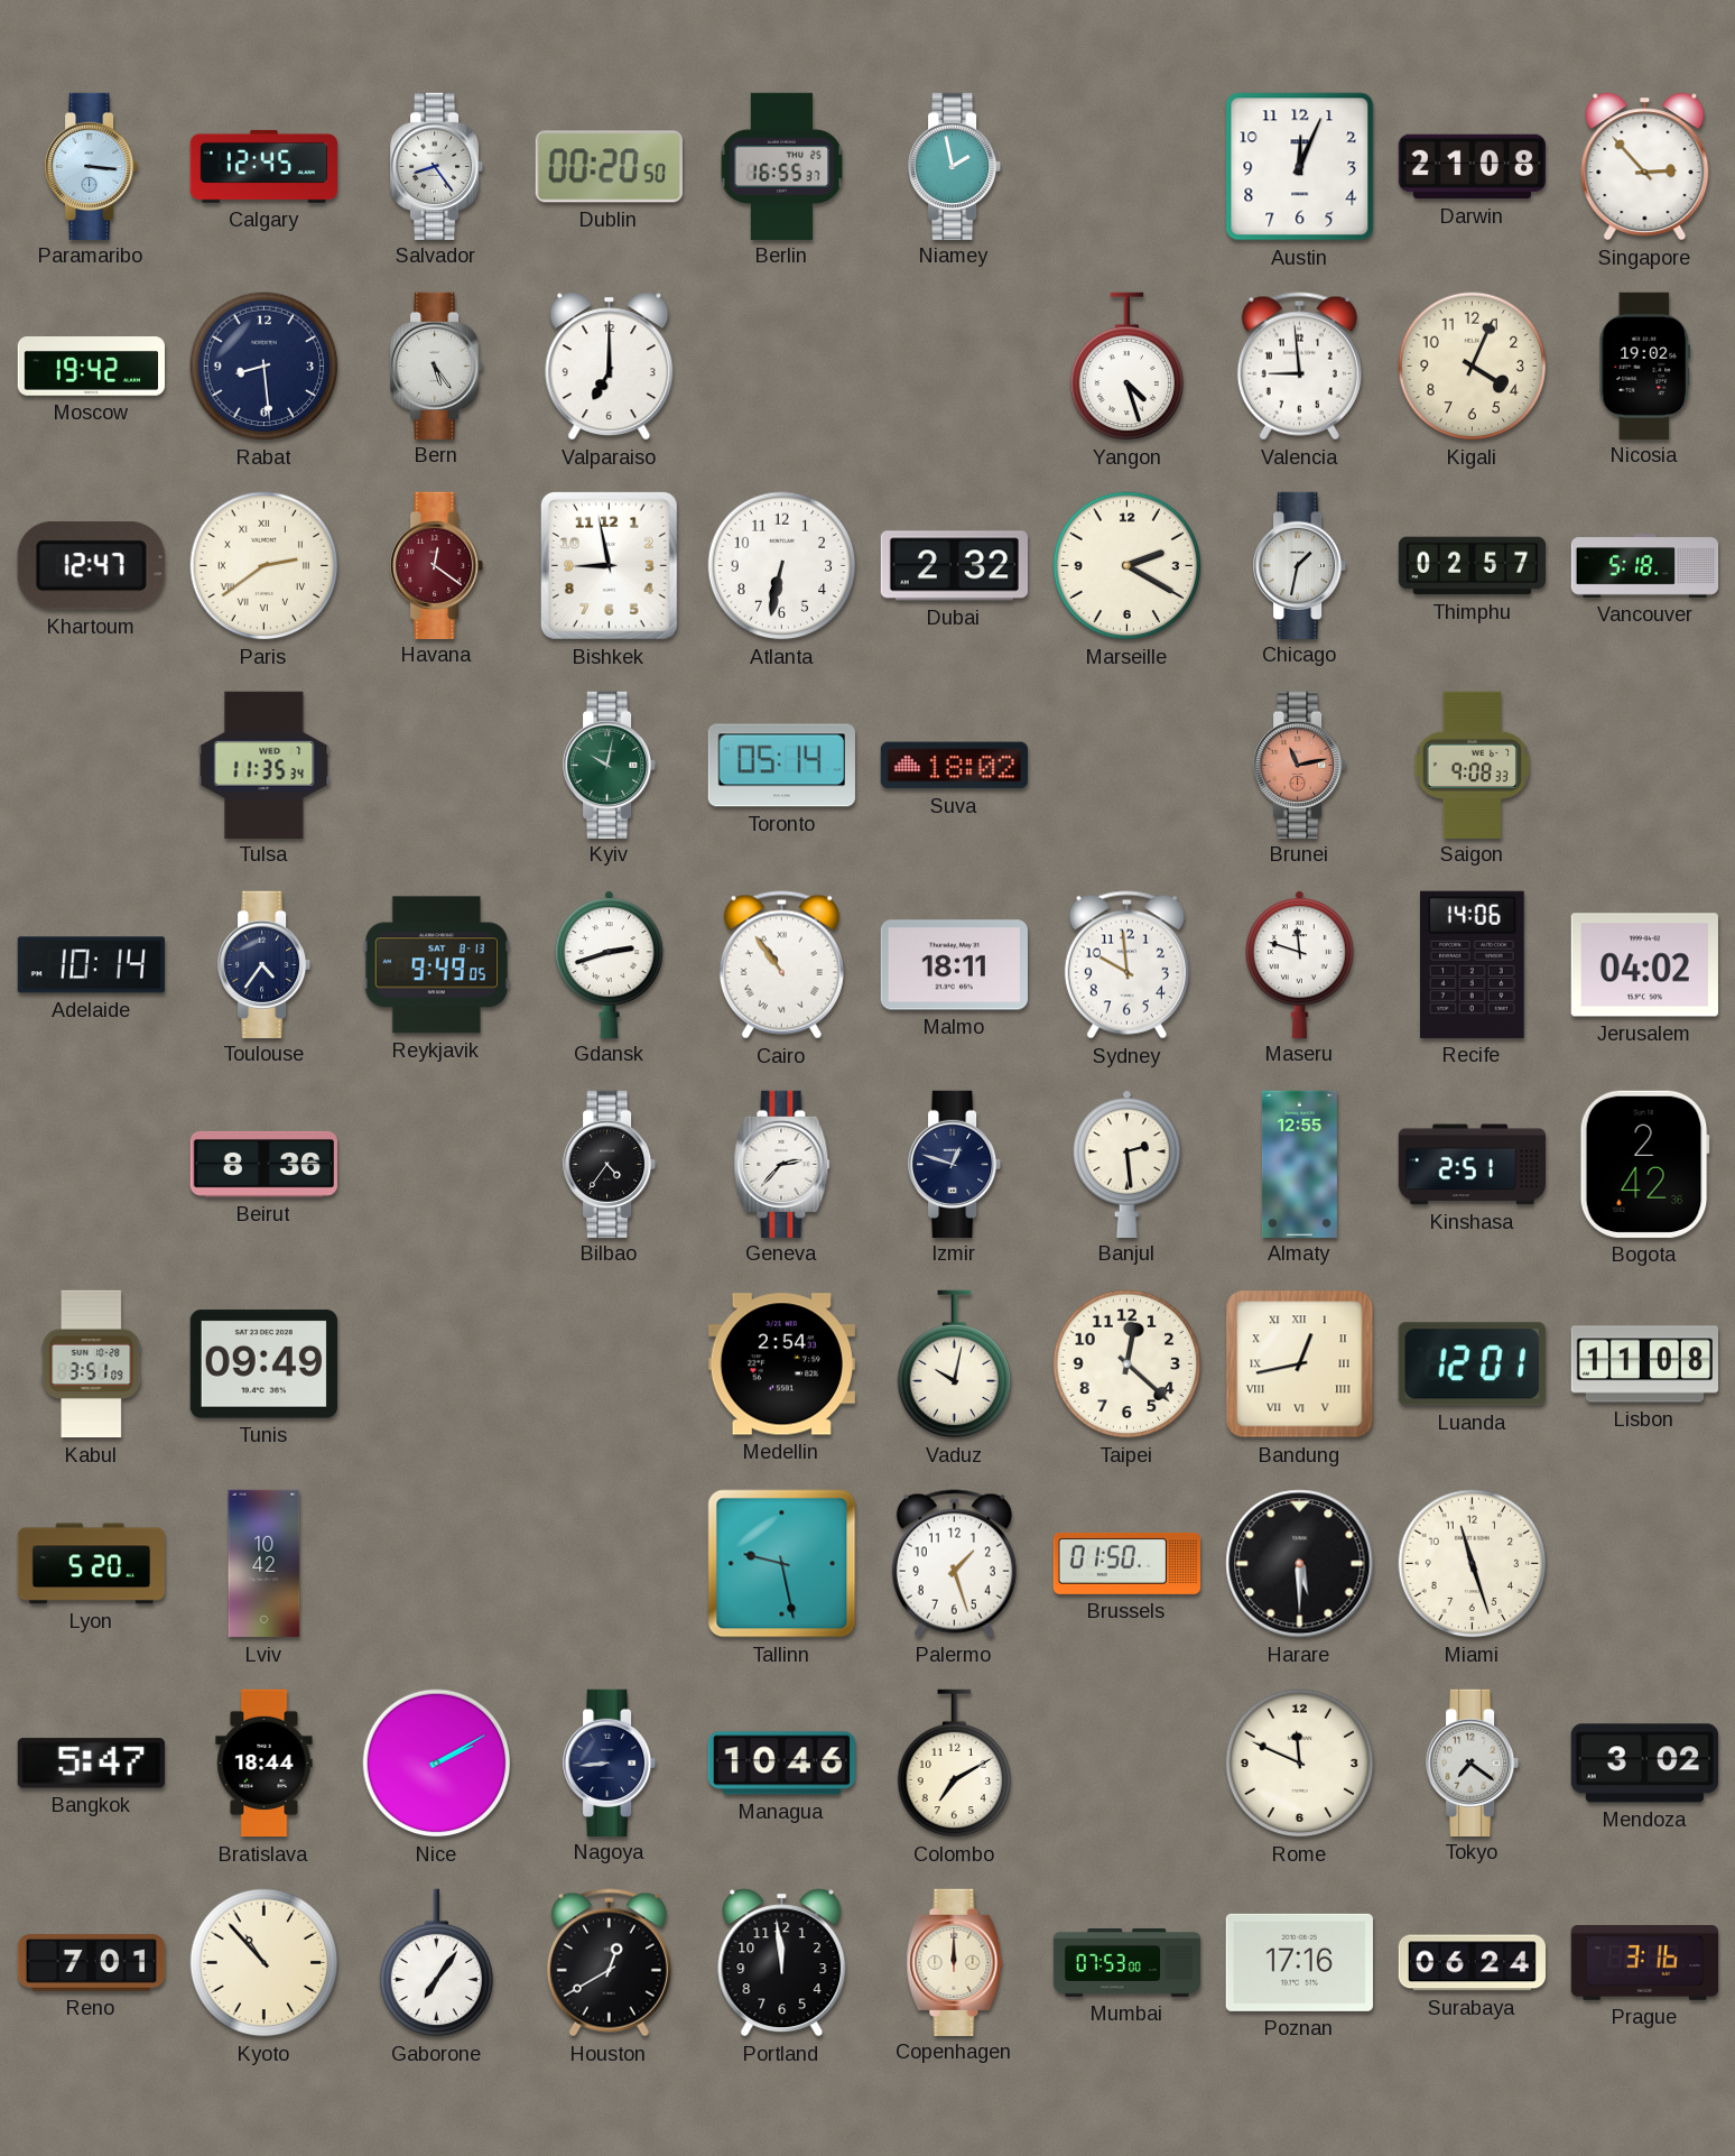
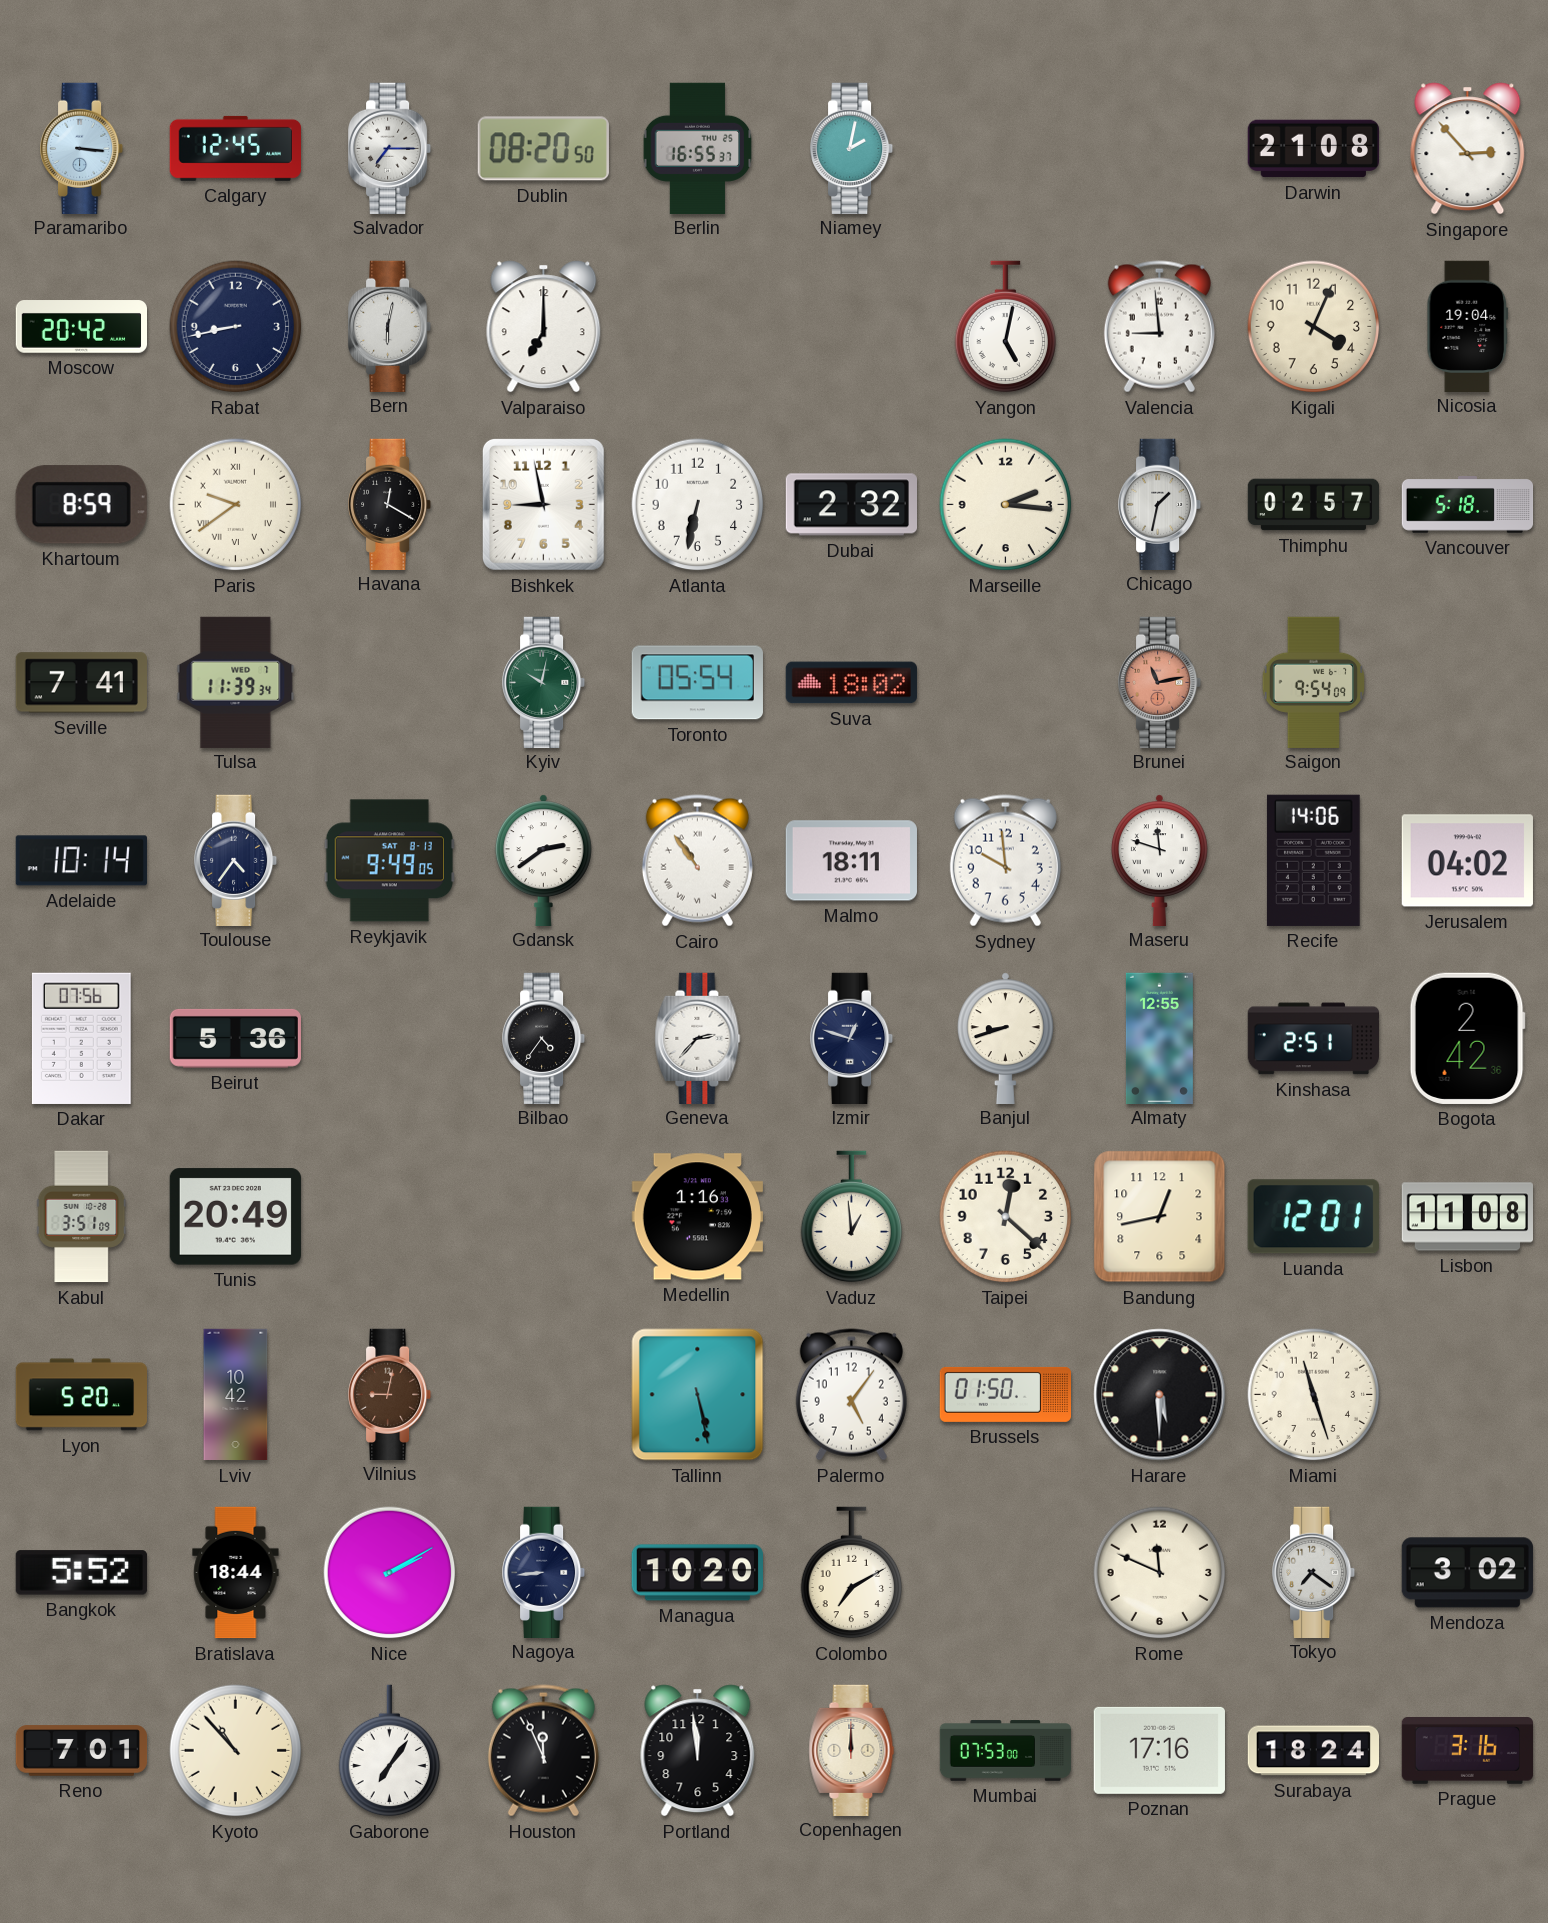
Salvador: 8:24 -> 7:15
Dublin: 00:20 -> 08:20
Niamey: 1:58 -> 2:02
Austin: 12:04 -> none
Moscow: 19:42 -> 20:42
Rabat: 8:29 -> 8:43
Bern: 5:24 -> 6:02
Yangon: 4:27 -> 5:02
Nicosia: 19:02 -> 19:04
Khartoum: 12:47 -> 8:59
Paris: 2:39 -> 9:39
Havana: 12:21 -> 12:20
Havana dial: burgundy -> black
Marseille: 2:20 -> 2:16
Seville: none -> 7:41
Tulsa: 11:35 -> 11:39
Toronto: 05:14 -> 05:54
Saigon: 9:08 -> 9:54
Gdansk: 2:42 -> 2:39
Dakar: none -> 07:56
Beirut: 8:36 -> 5:36
Banjul: 2:29 -> 8:42
Tunis: 09:49 -> 20:49
Medellin: 2:54 -> 1:16
Vaduz: 10:02 -> 12:59
Bandung numerals: Roman -> Arabic
Vilnius: none -> 9:02
Tallinn: 9:28 -> 5:28
Palermo: 1:27 -> 5:06
Bangkok: 5:47 -> 5:52
Managua: 10:46 -> 10:20
Houston: 12:40 -> 11:56
Surabaya: 06:24 -> 18:24
